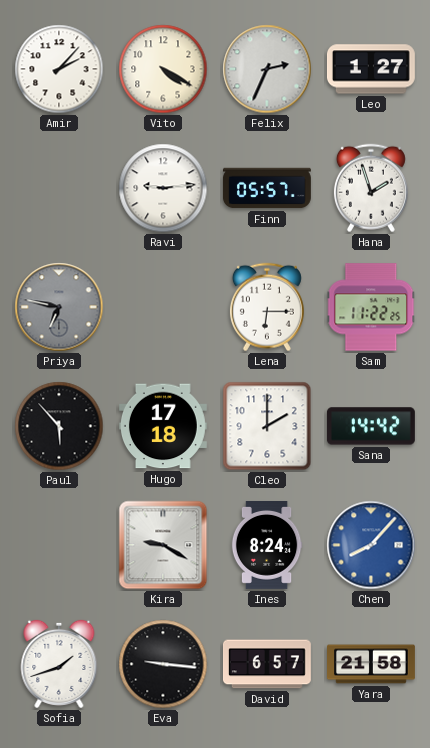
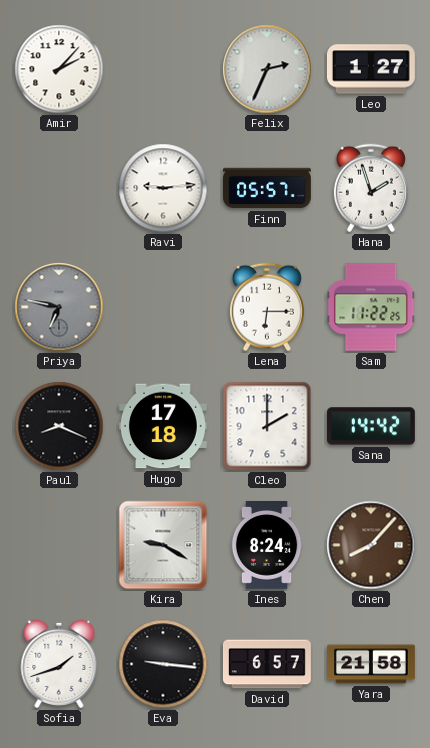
Vito: 4:20 -> none
Paul: 5:53 -> 8:19
Chen dial: blue -> brown
